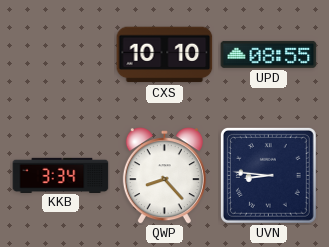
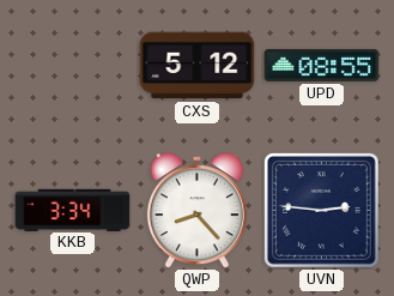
CXS: 10:10 -> 5:12
UVN: 8:46 -> 2:46
